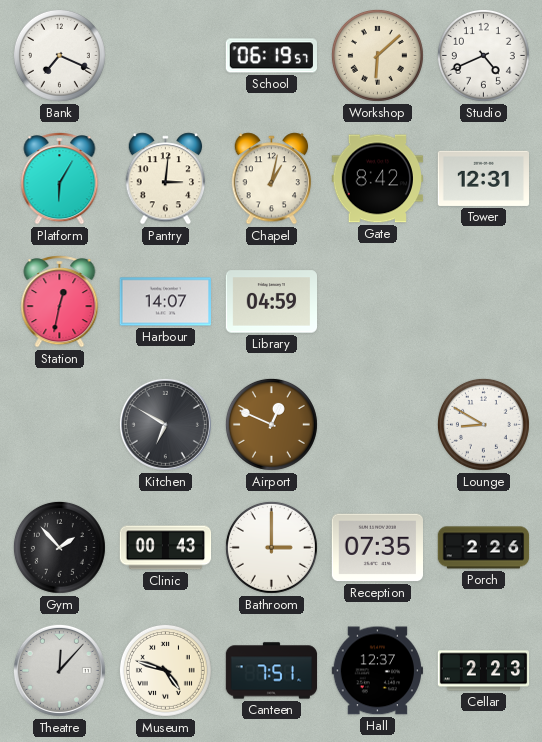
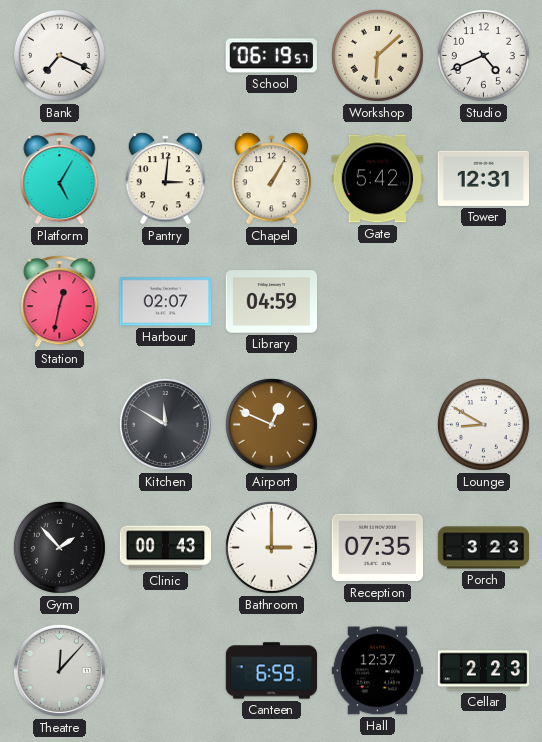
Platform: 6:05 -> 5:05
Chapel: 1:02 -> 1:05
Gate: 8:42 -> 5:42
Harbour: 14:07 -> 02:07
Kitchen: 6:50 -> 11:50
Porch: 2:26 -> 3:23
Museum: 4:48 -> none
Canteen: 7:51 -> 6:59
